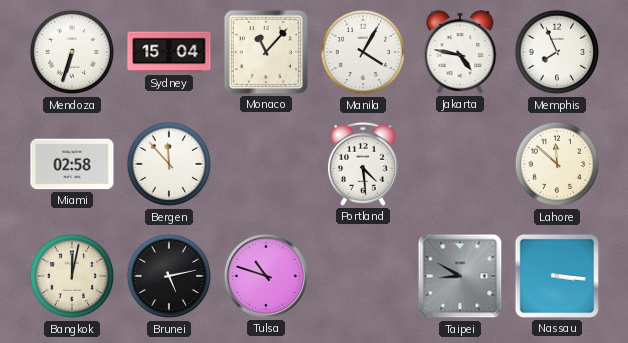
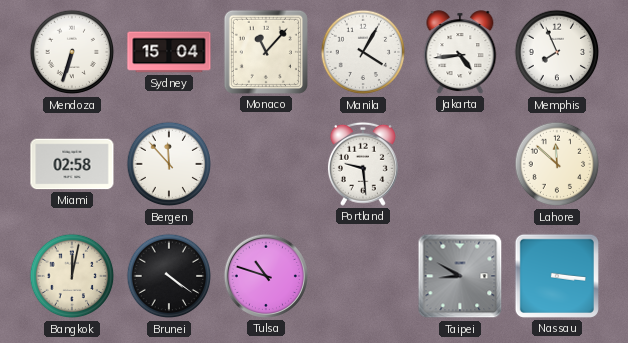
Jakarta: 4:47 -> 4:44
Portland: 4:29 -> 9:29
Brunei: 5:13 -> 4:21
